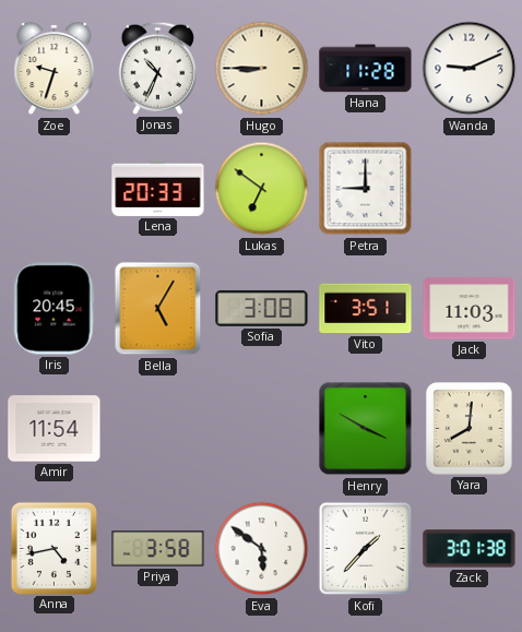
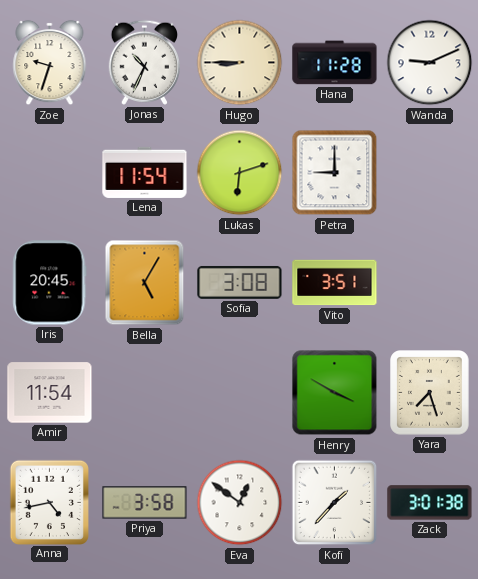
Lena: 20:33 -> 11:54
Lukas: 6:51 -> 6:12
Jack: 11:03 -> none
Yara: 8:01 -> 7:27
Eva: 5:51 -> 12:51
